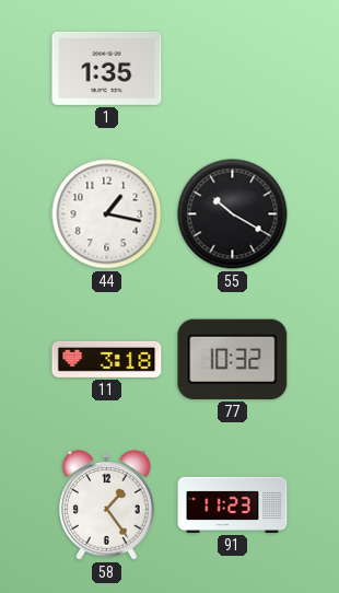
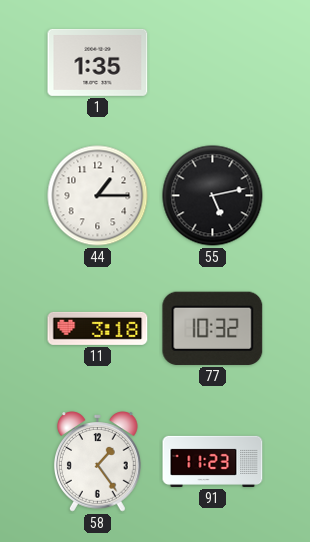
44: 1:17 -> 1:15
55: 10:20 -> 5:13
